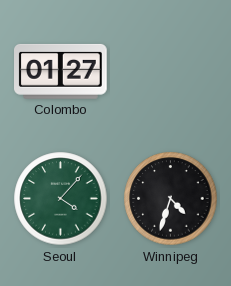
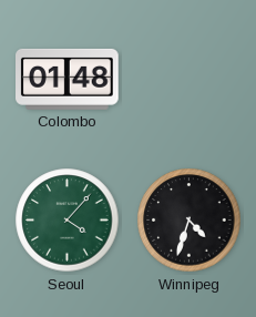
Colombo: 01:27 -> 01:48
